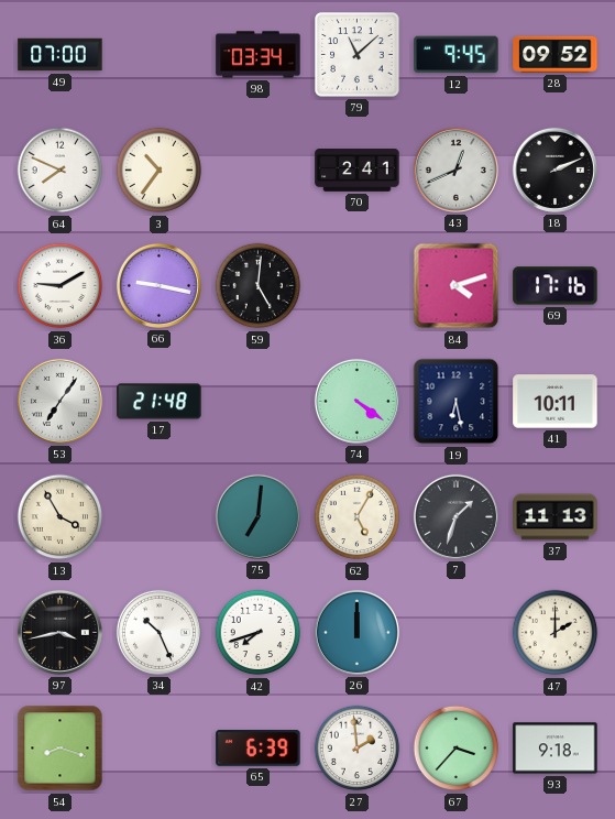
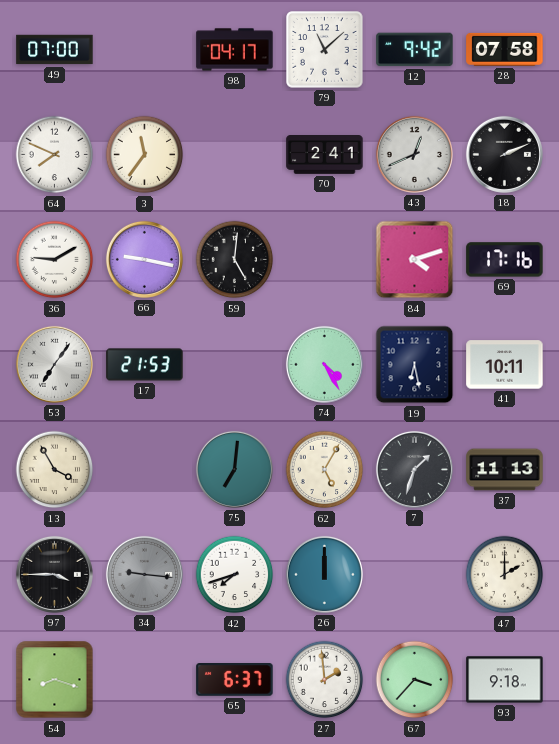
98: 03:34 -> 04:17
12: 9:45 -> 9:42
28: 09:52 -> 07:58
3: 10:36 -> 11:36
17: 21:48 -> 21:53
74: 4:21 -> 4:25
97: 3:43 -> 3:45
34: 10:26 -> 9:16
34 dial: white -> grey
65: 6:39 -> 6:37
